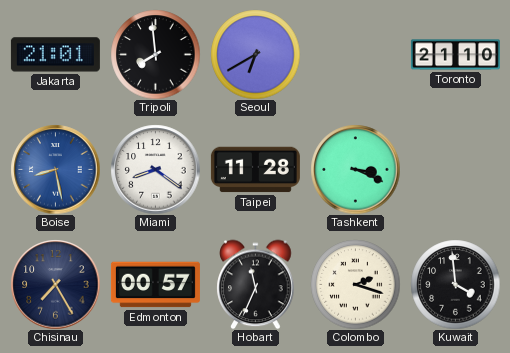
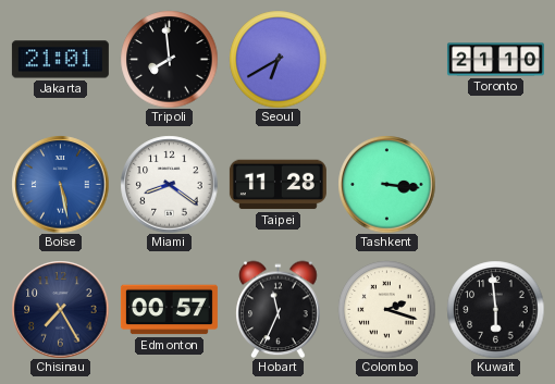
Boise: 8:28 -> 5:28
Tashkent: 3:19 -> 3:16
Kuwait: 3:59 -> 5:59
